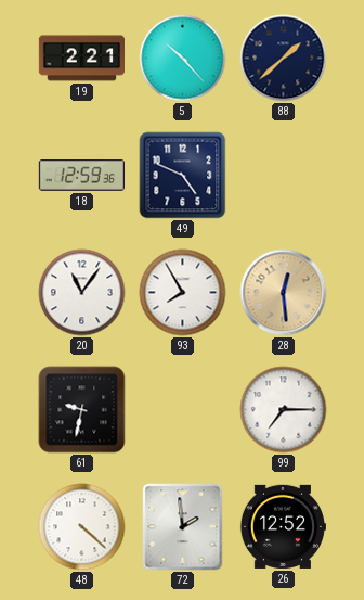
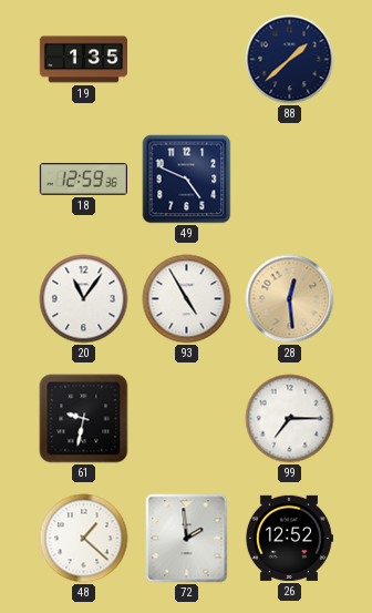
19: 2:21 -> 1:35
5: 10:23 -> none
93: 7:55 -> 4:55
48: 4:22 -> 1:22
